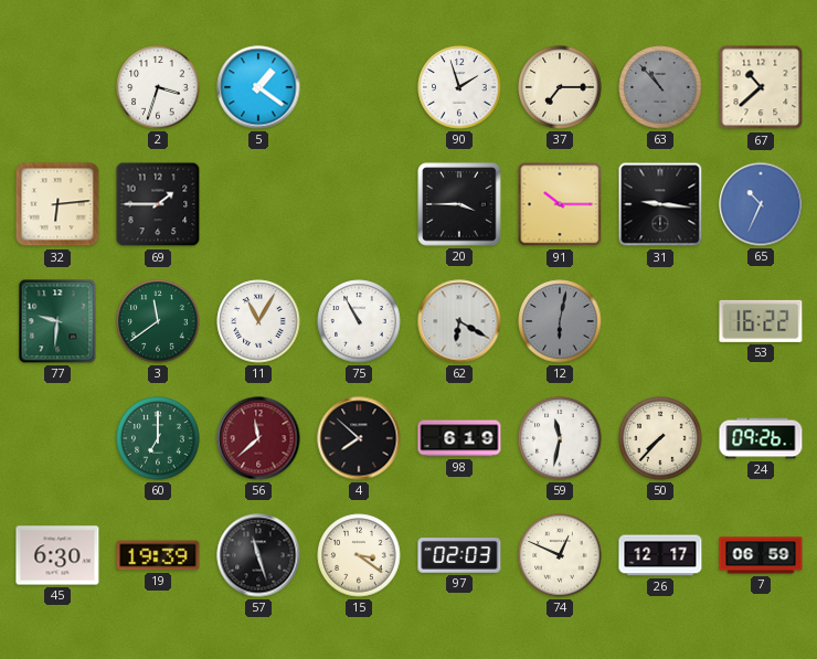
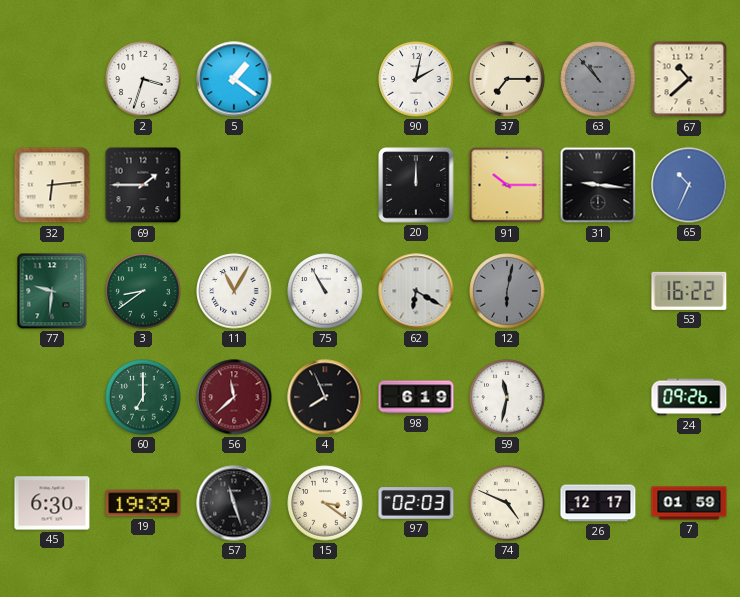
90: 1:57 -> 2:02
20: 3:45 -> 12:00
3: 11:39 -> 8:39
4: 7:52 -> 7:56
50: 7:37 -> none
74: 12:49 -> 4:49
7: 06:59 -> 01:59
